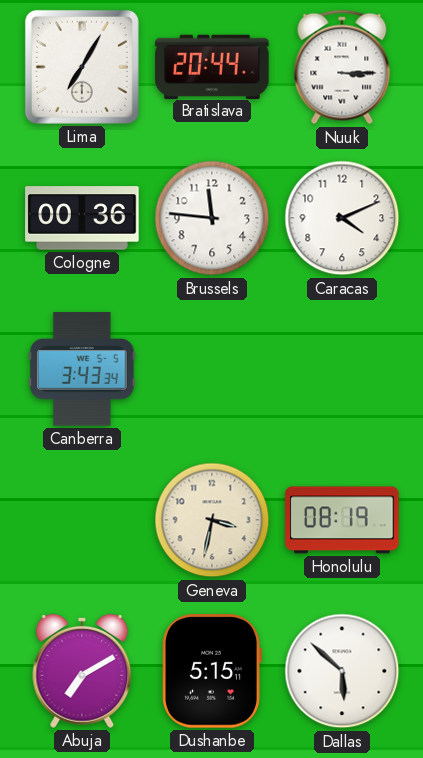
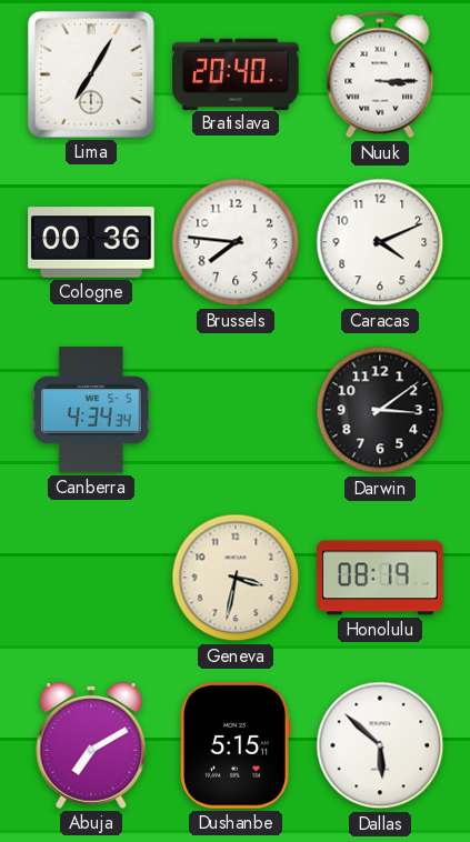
Bratislava: 20:44 -> 20:40
Brussels: 11:46 -> 7:46
Canberra: 3:43 -> 4:34
Darwin: none -> 3:09
